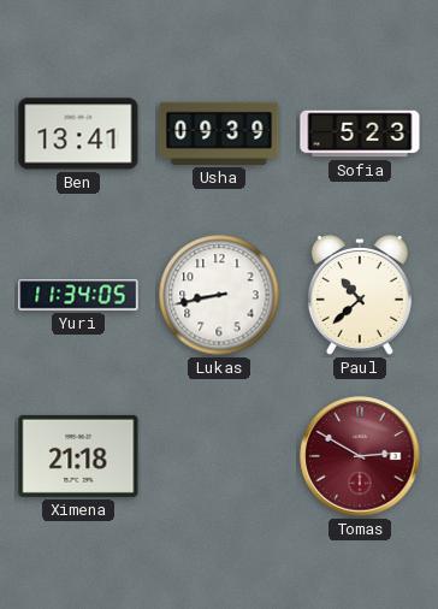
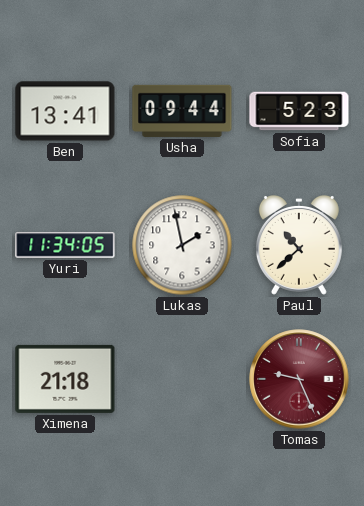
Usha: 09:39 -> 09:44
Lukas: 8:43 -> 1:58
Tomas: 2:50 -> 9:26
